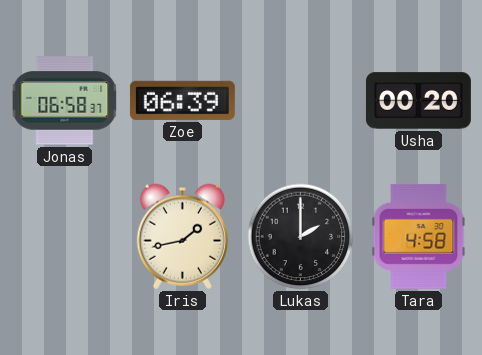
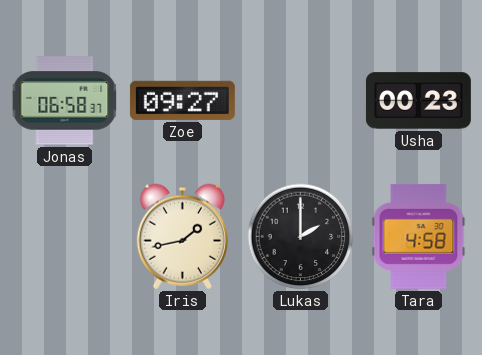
Zoe: 06:39 -> 09:27
Usha: 00:20 -> 00:23
